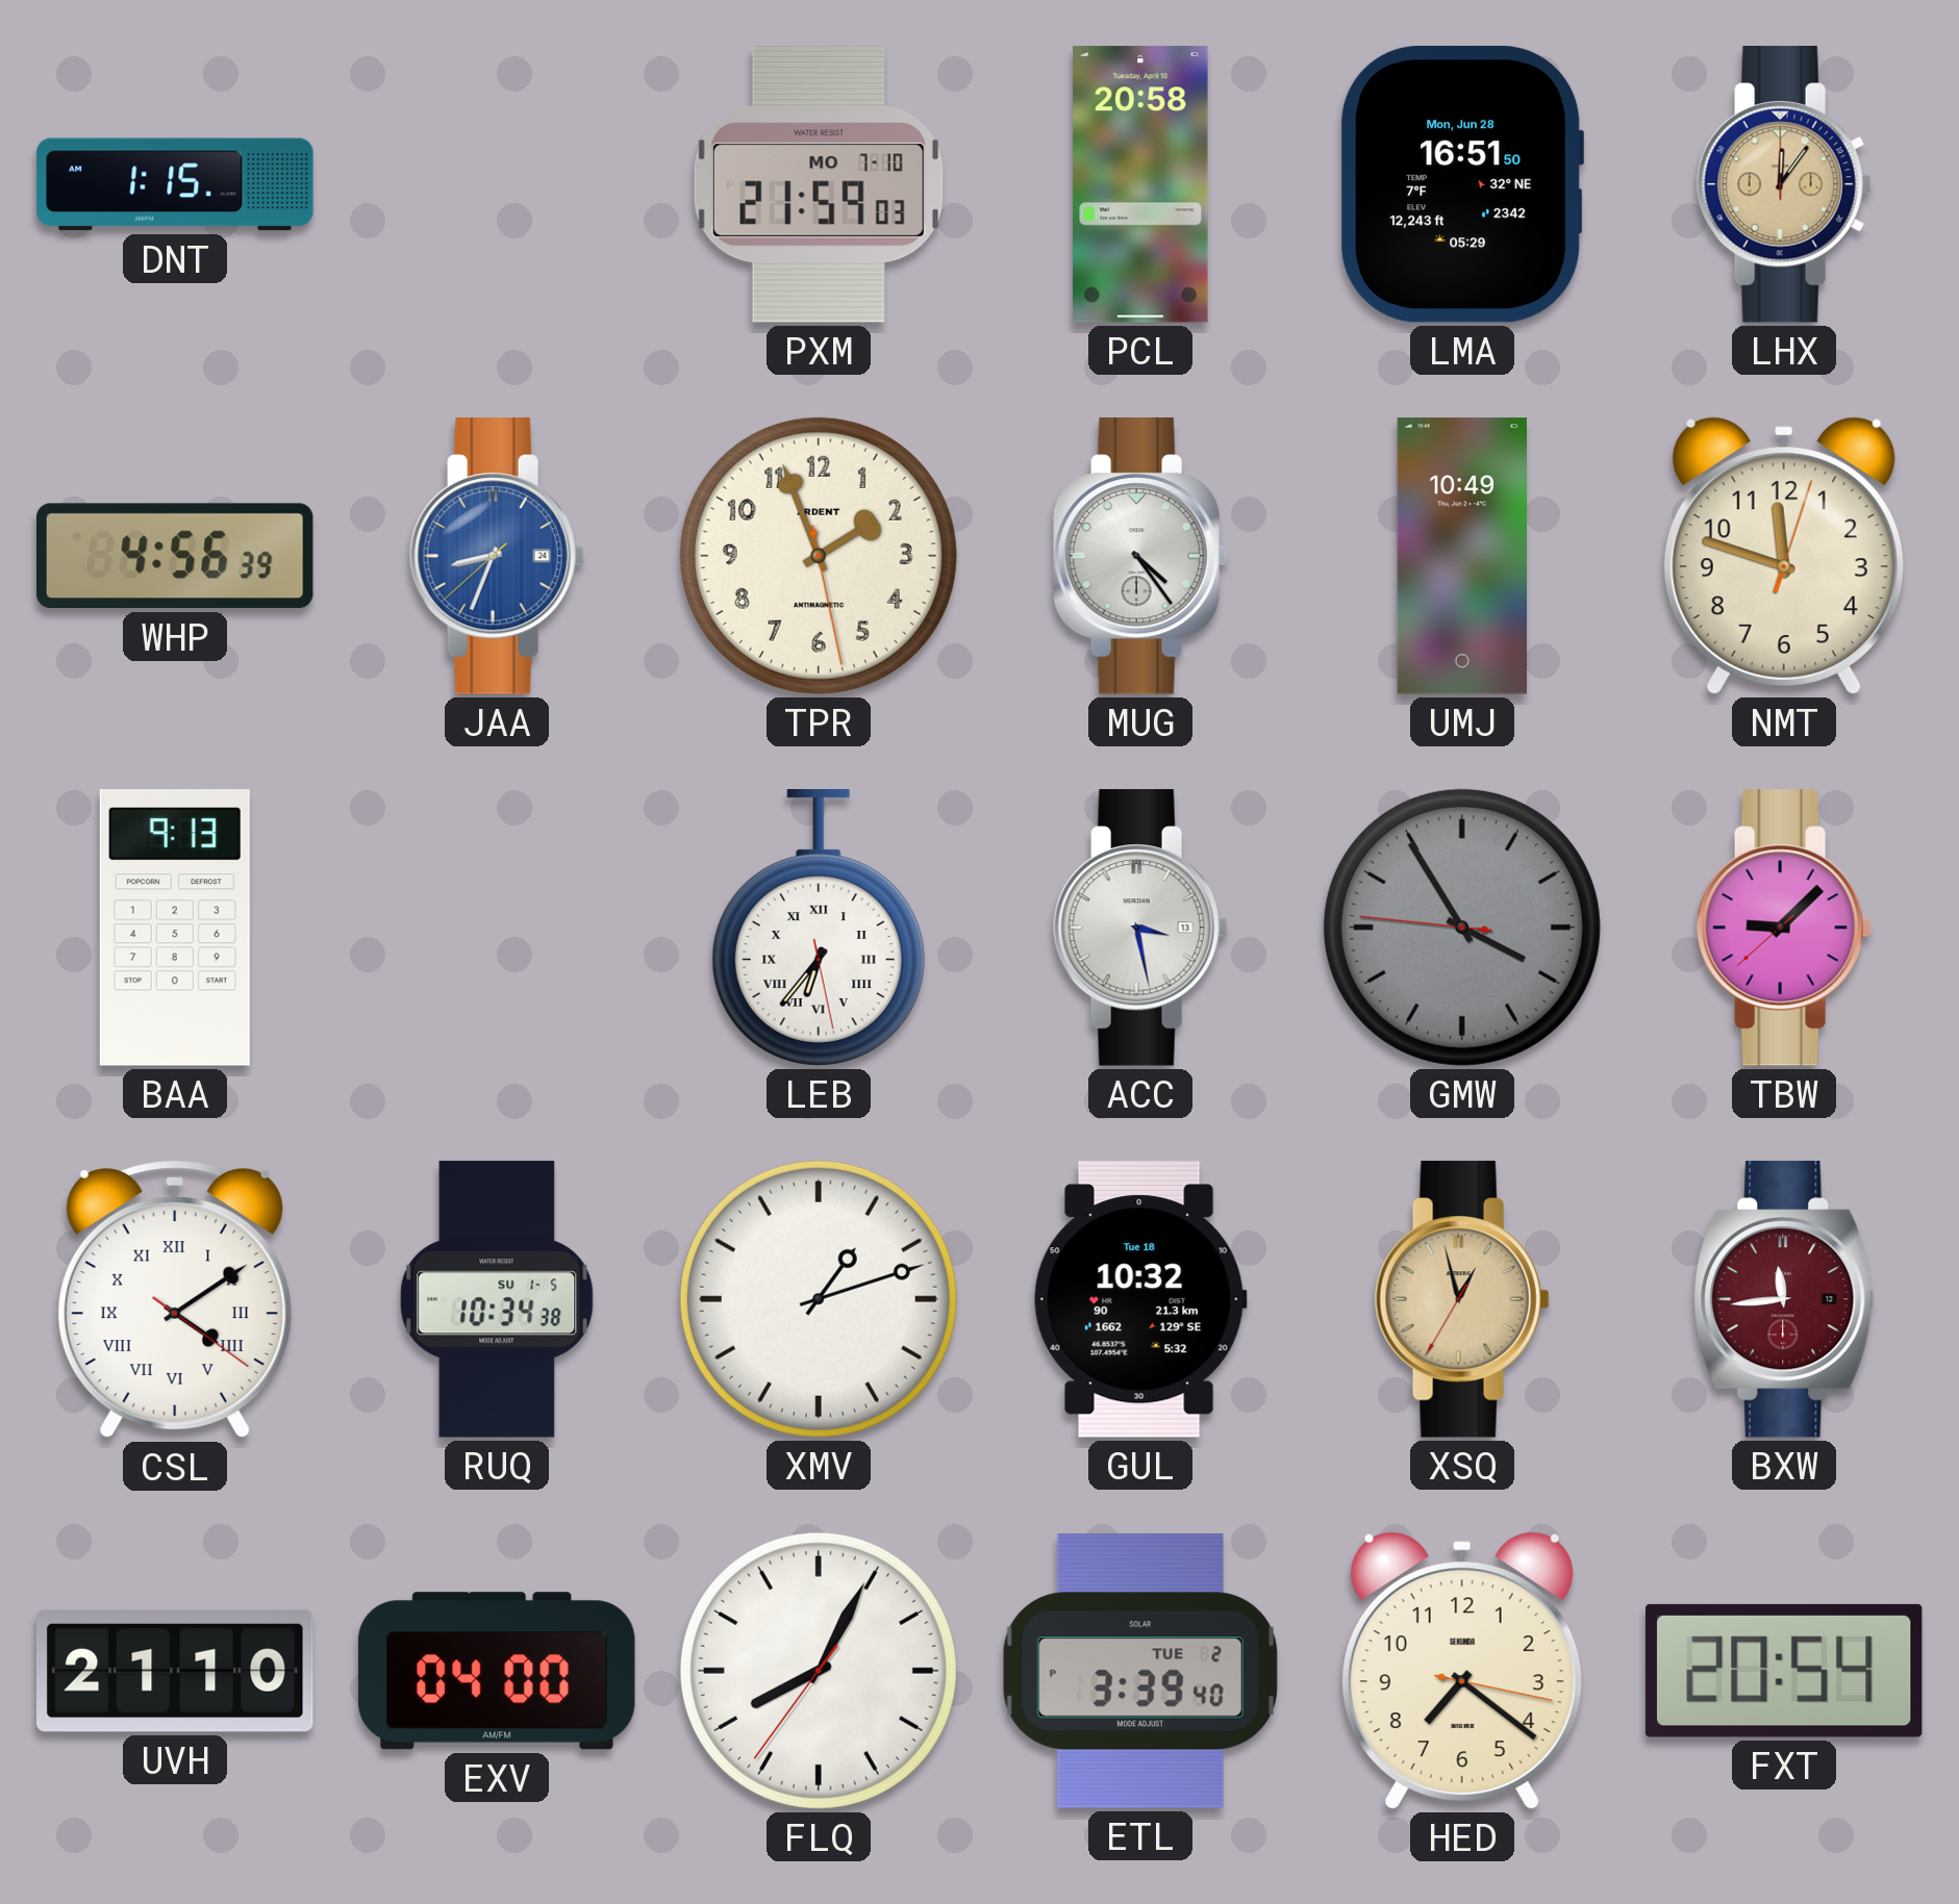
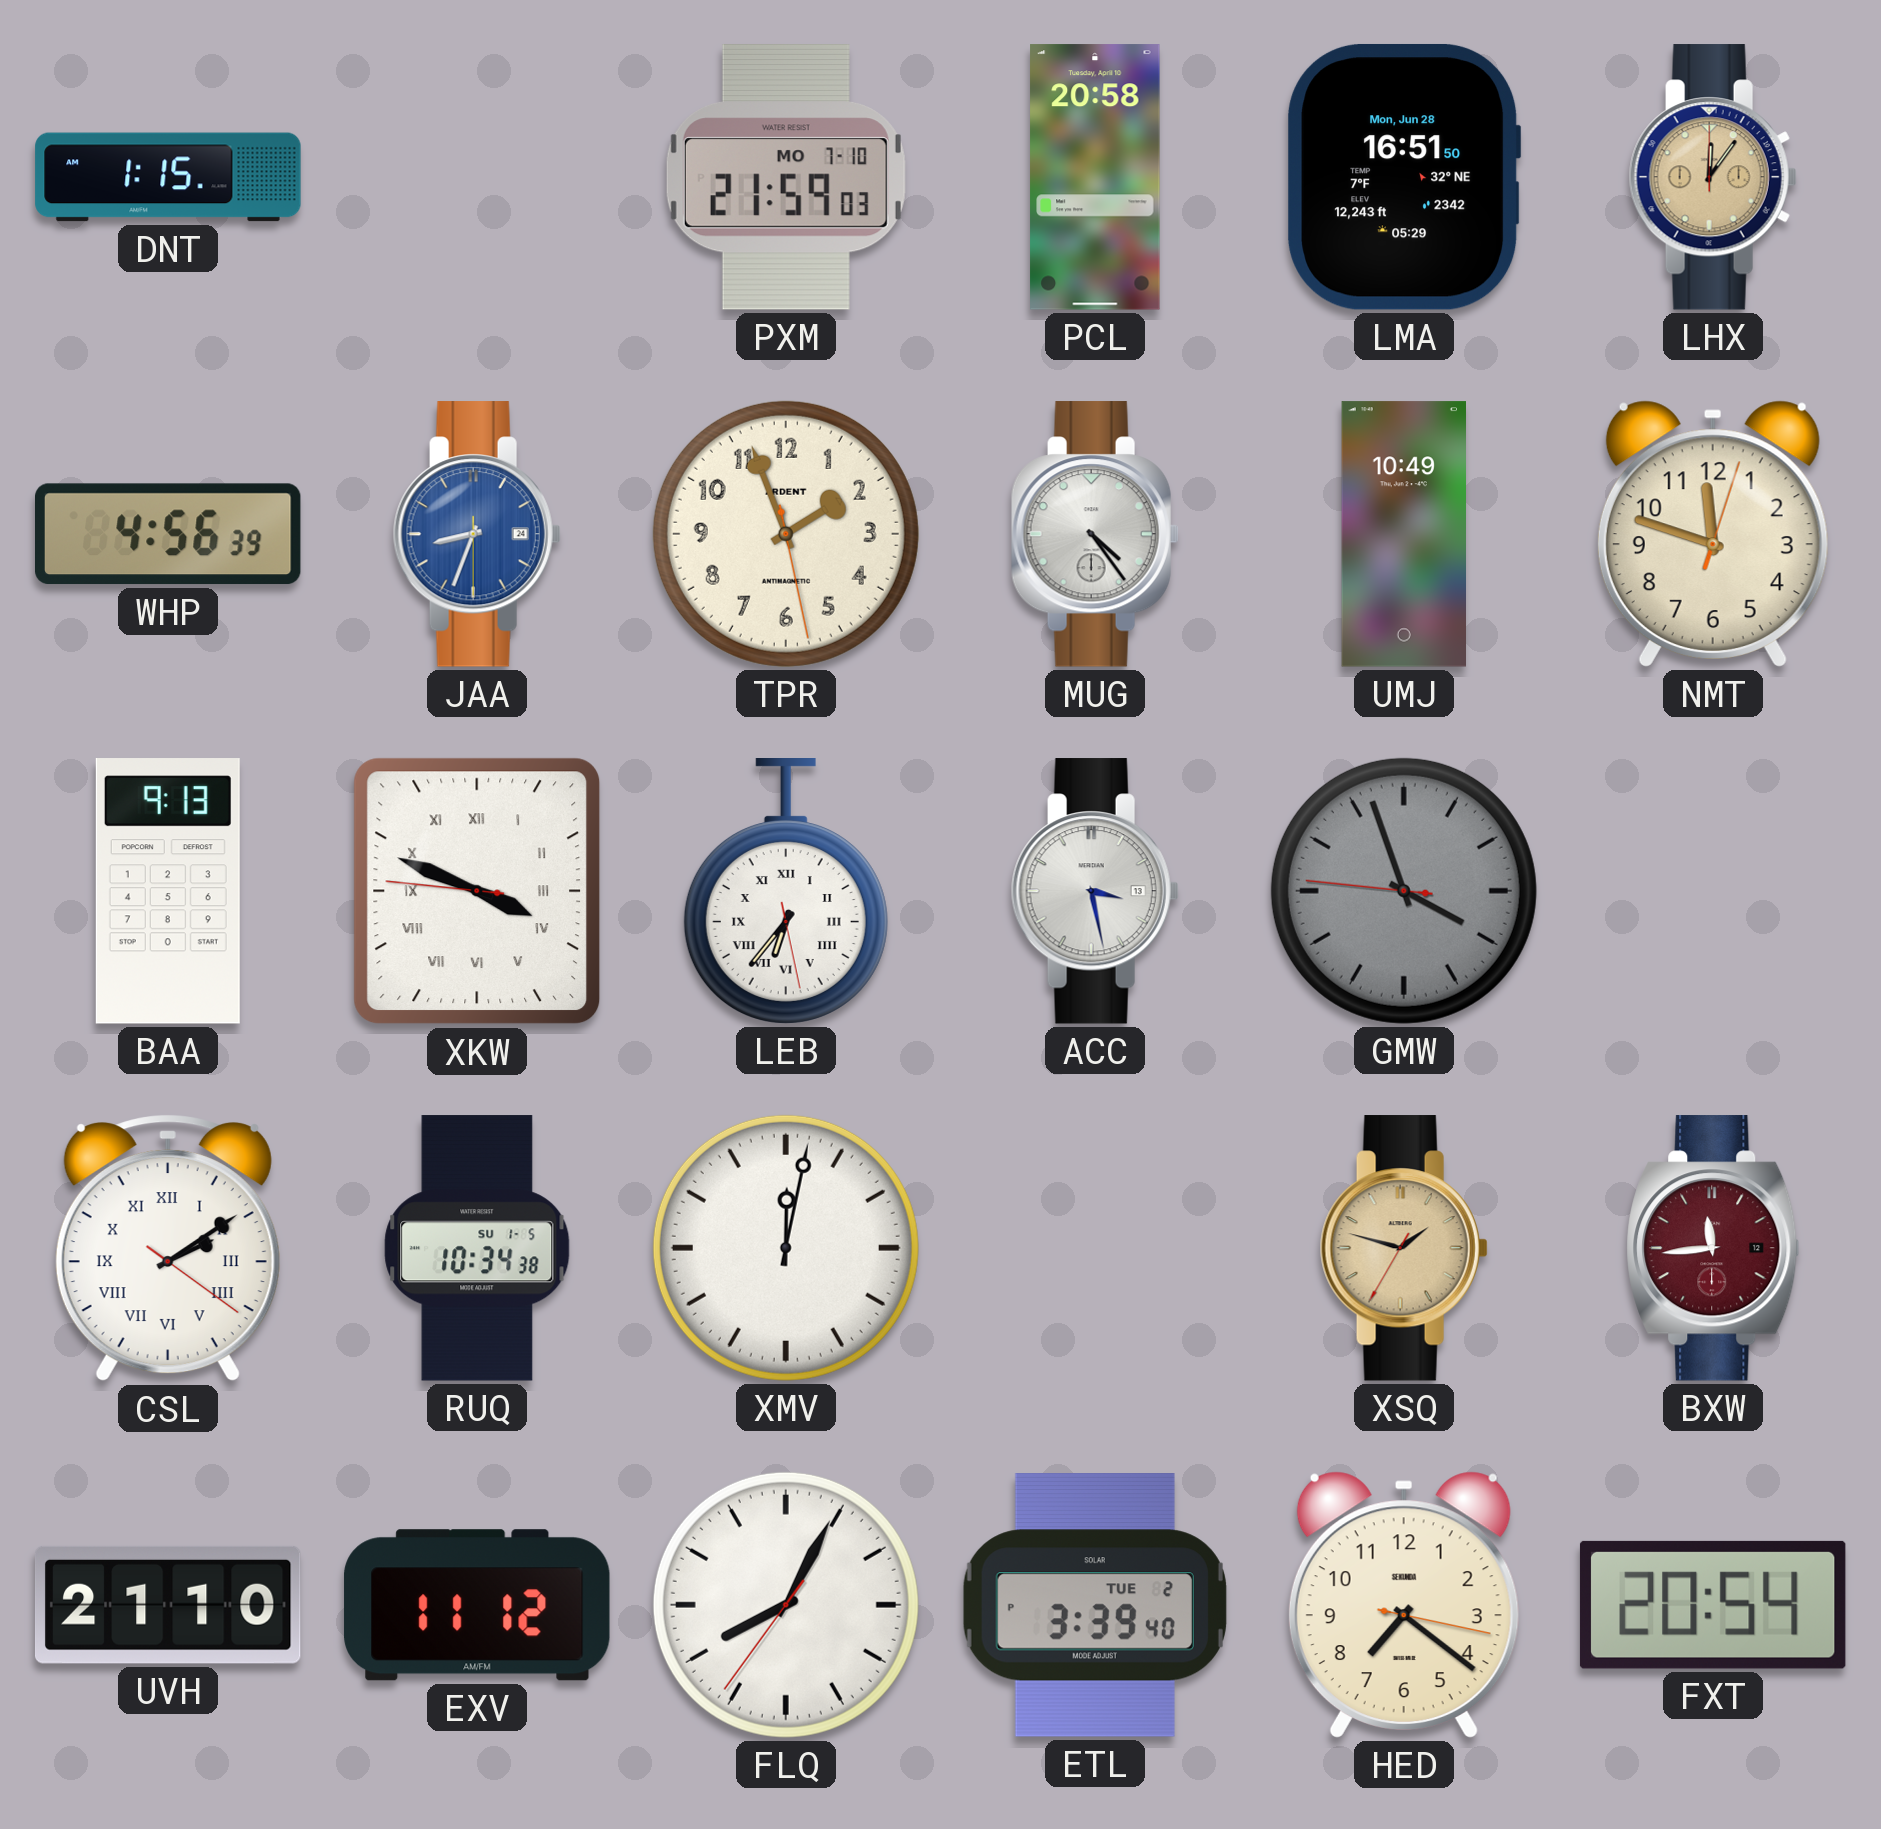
JAA: 8:33:38 -> 8:33:30
XKW: none -> 3:48
GMW: 3:54 -> 3:56
TBW: 9:07 -> none
CSL: 4:09 -> 2:09
XMV: 1:12 -> 12:02
GUL: 10:32 -> none
XSQ: 12:57 -> 1:47
EXV: 04:00 -> 11:12
